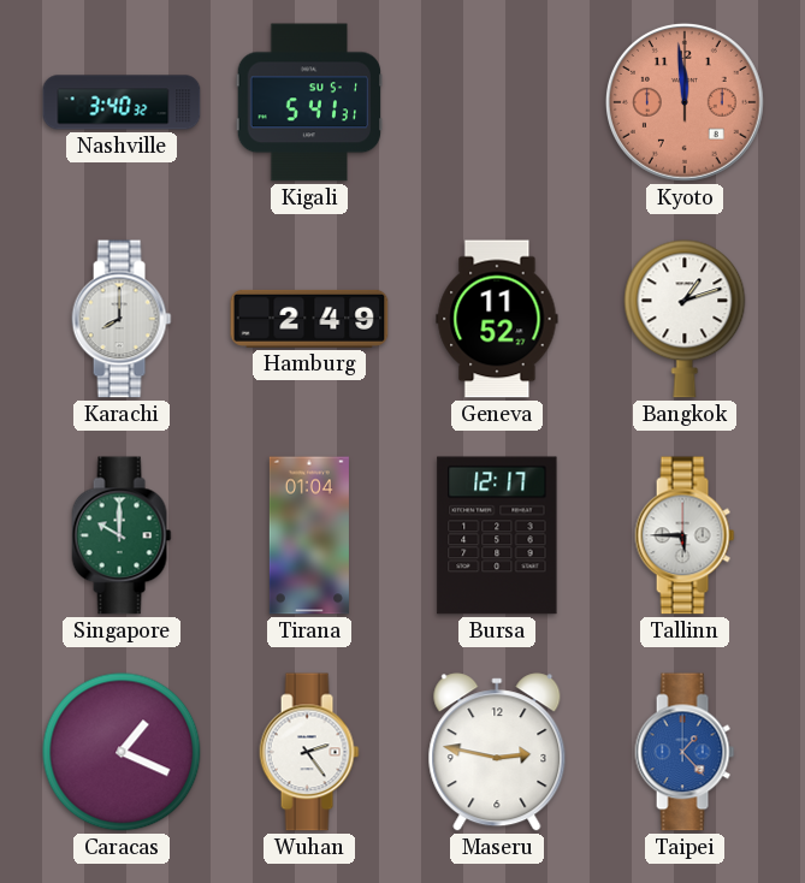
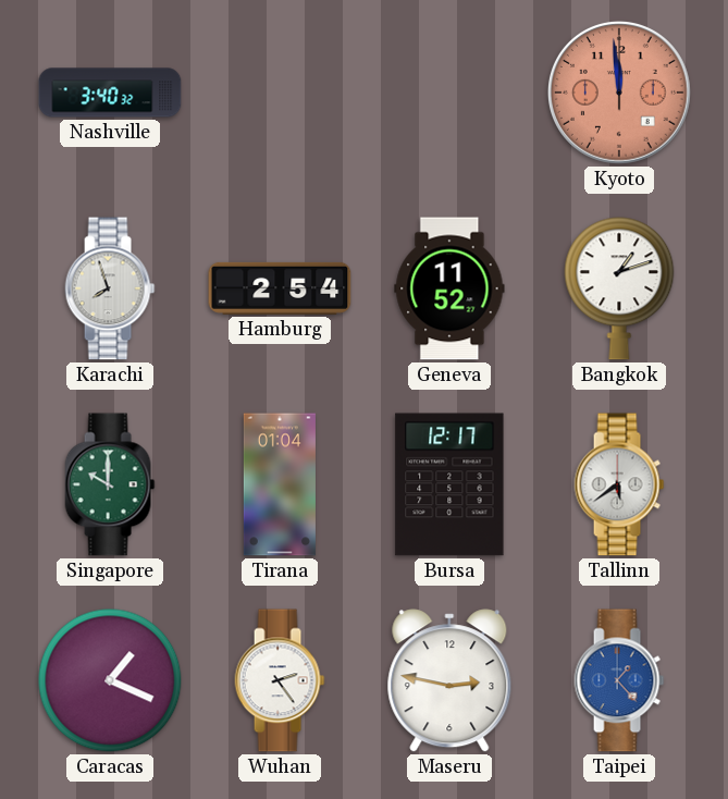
Kigali: 5:41 -> none
Karachi: 8:00 -> 7:57
Hamburg: 2:49 -> 2:54
Tallinn: 5:45 -> 5:39
